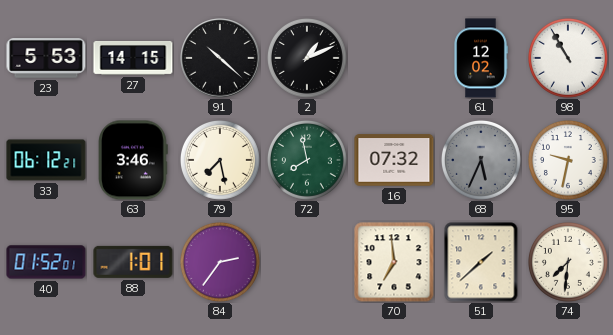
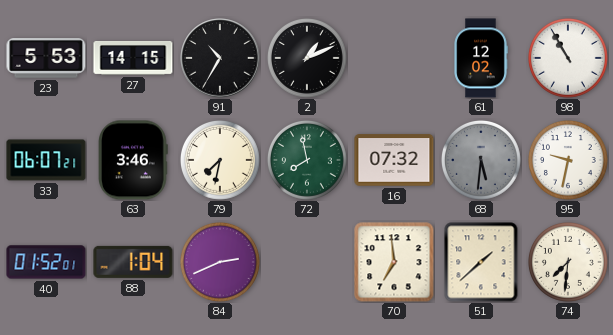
91: 10:22 -> 10:35
33: 06:12 -> 06:07
79: 7:28 -> 7:32
68: 5:34 -> 5:31
88: 1:01 -> 1:04
84: 2:36 -> 2:41
